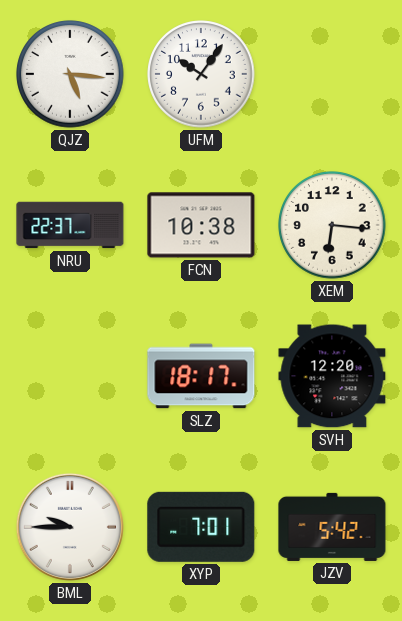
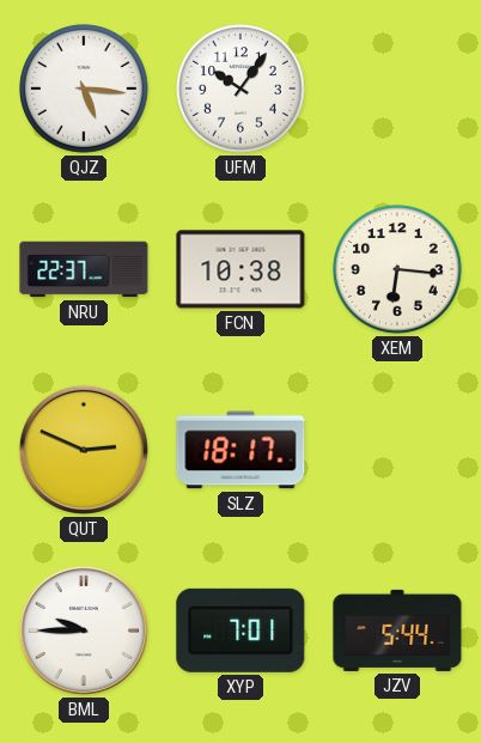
QUT: none -> 2:49
SVH: 12:20 -> none
JZV: 5:42 -> 5:44
